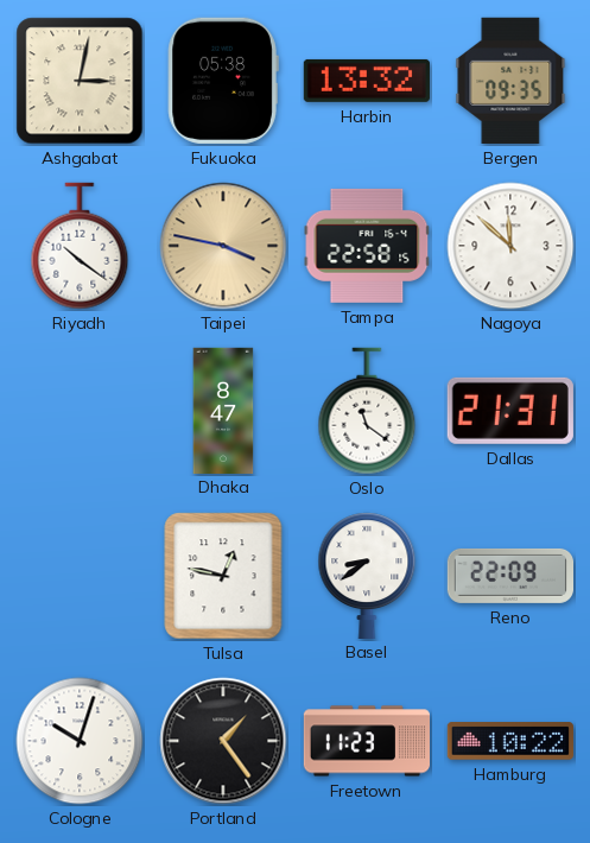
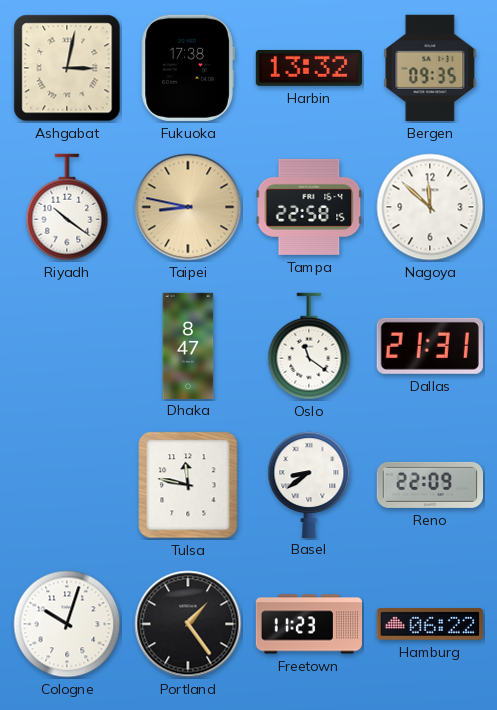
Fukuoka: 05:38 -> 17:38
Taipei: 3:47 -> 8:47
Tulsa: 12:47 -> 11:47
Hamburg: 10:22 -> 06:22
